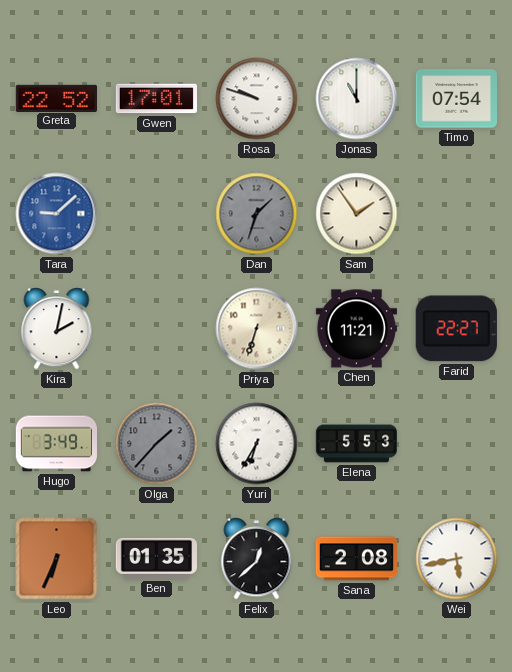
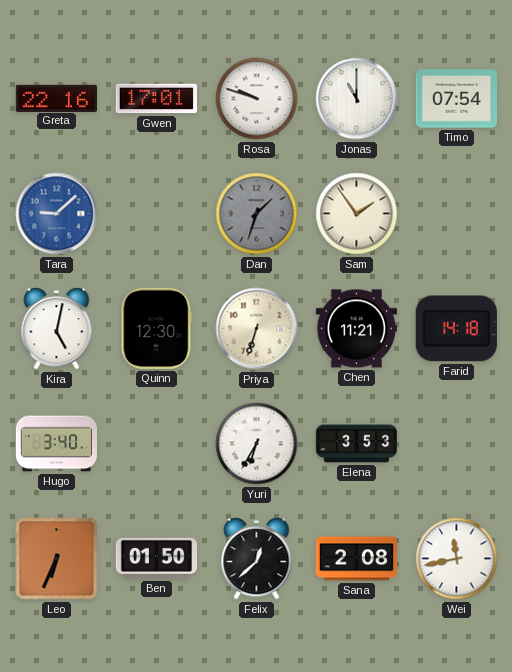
Greta: 22:52 -> 22:16
Kira: 2:02 -> 5:02
Quinn: none -> 12:30
Farid: 22:27 -> 14:18
Hugo: 3:49 -> 3:40
Olga: 1:37 -> none
Elena: 5:53 -> 3:53
Ben: 01:35 -> 01:50
Wei: 5:43 -> 11:43
